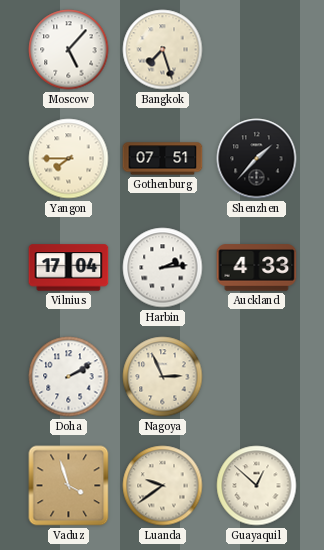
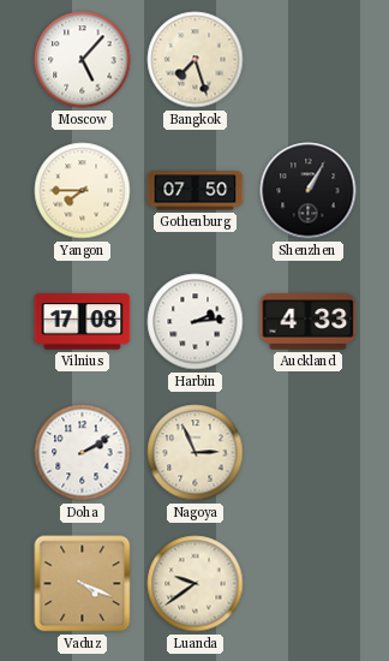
Gothenburg: 07:51 -> 07:50
Shenzhen: 1:37 -> 1:05
Vilnius: 17:04 -> 17:08
Vaduz: 3:57 -> 4:19
Guayaquil: 12:52 -> none
